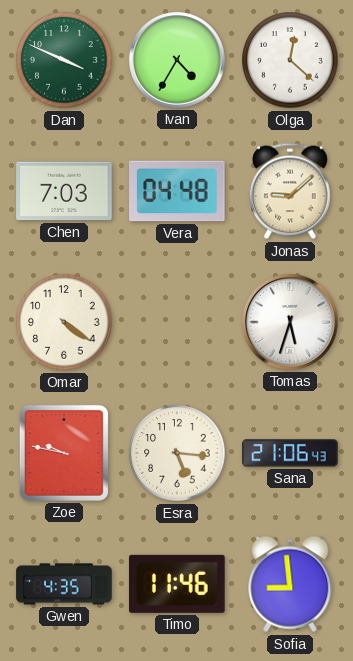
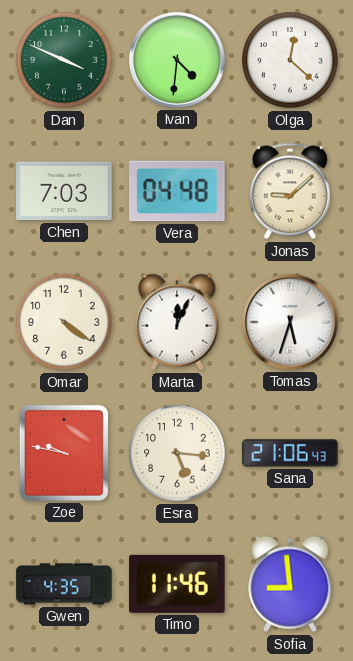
Ivan: 4:35 -> 4:31
Marta: none -> 12:04
